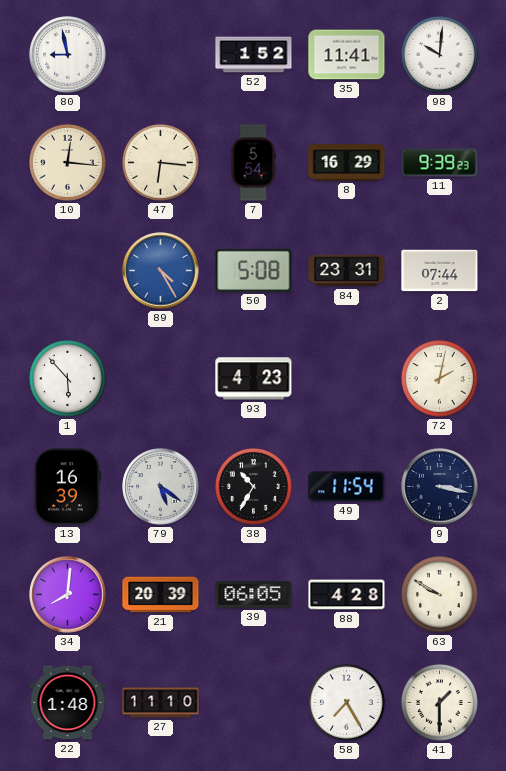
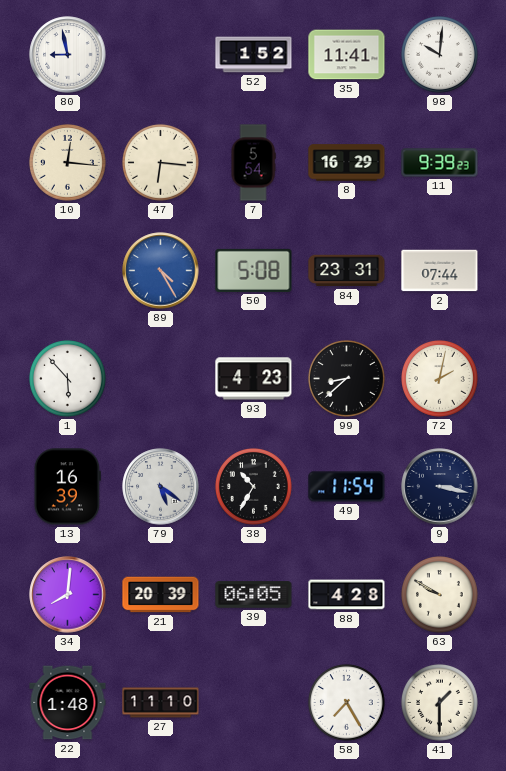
99: none -> 8:38
